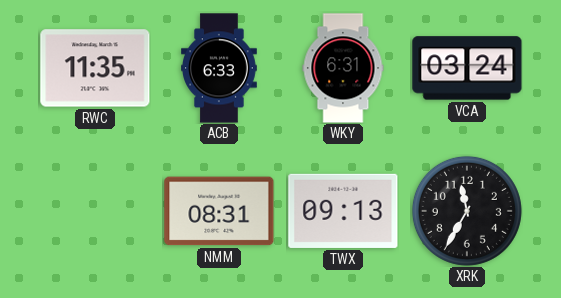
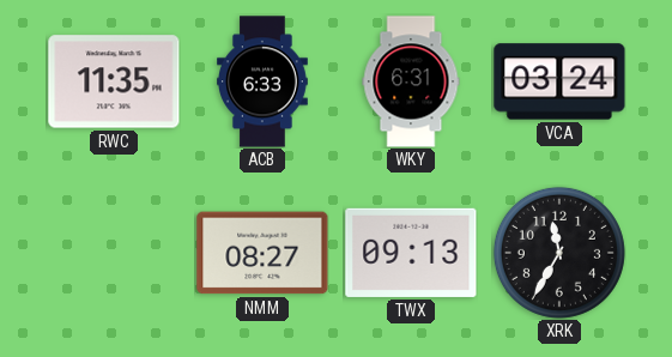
NMM: 08:31 -> 08:27
